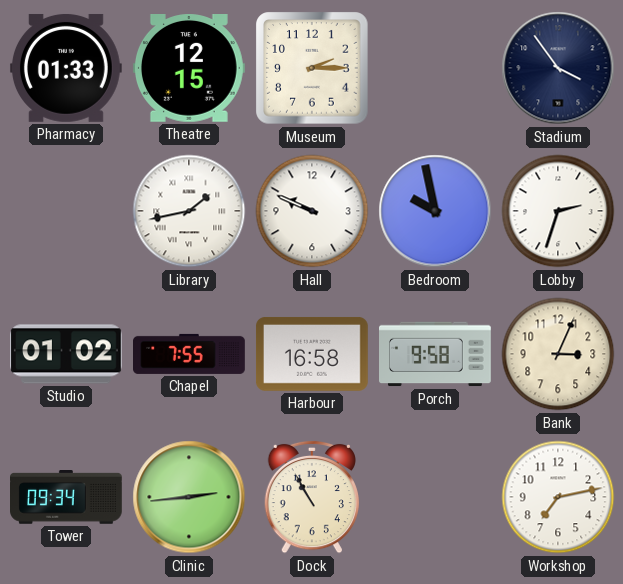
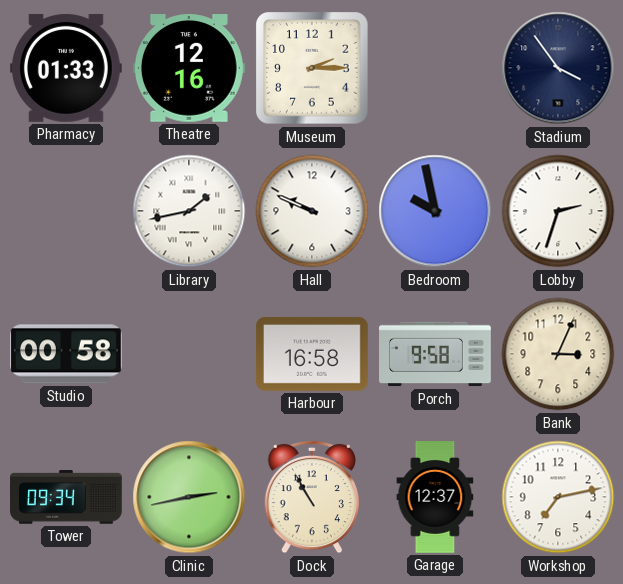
Theatre: 12:15 -> 12:16
Studio: 01:02 -> 00:58
Chapel: 7:55 -> none
Clinic: 2:44 -> 2:43
Garage: none -> 12:37
